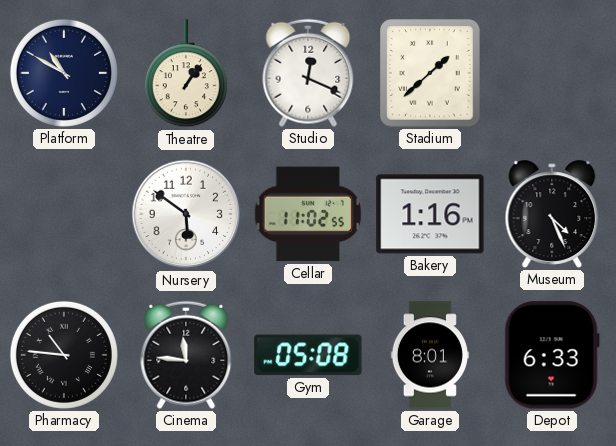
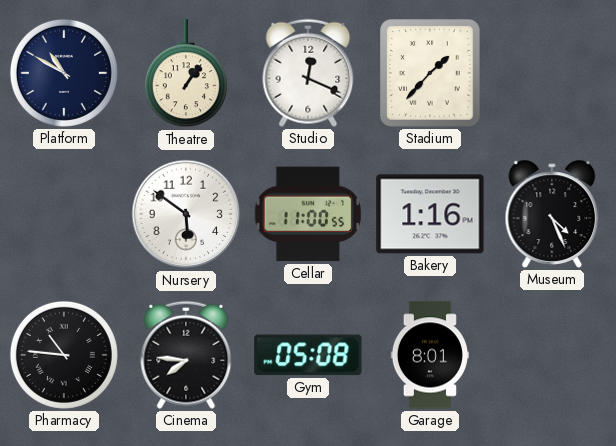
Stadium: 1:38 -> 1:37
Cellar: 11:02 -> 11:00
Cinema: 11:46 -> 7:46
Depot: 6:33 -> none
